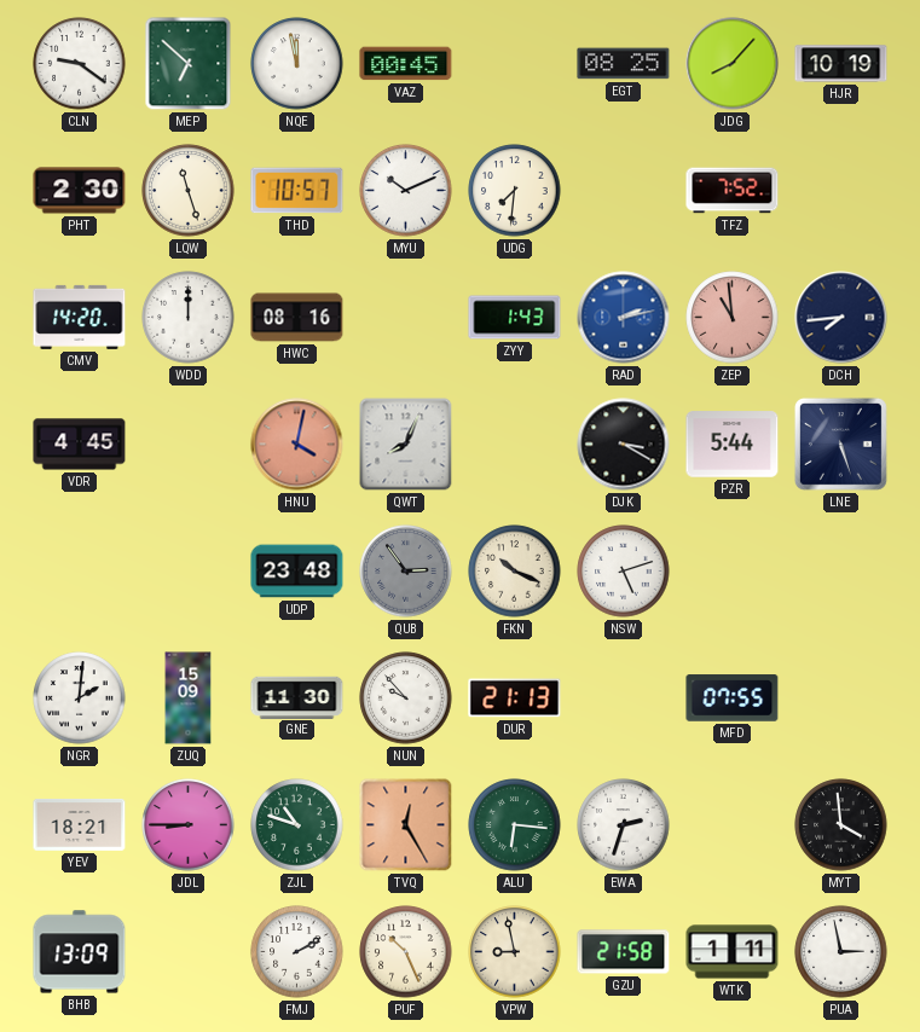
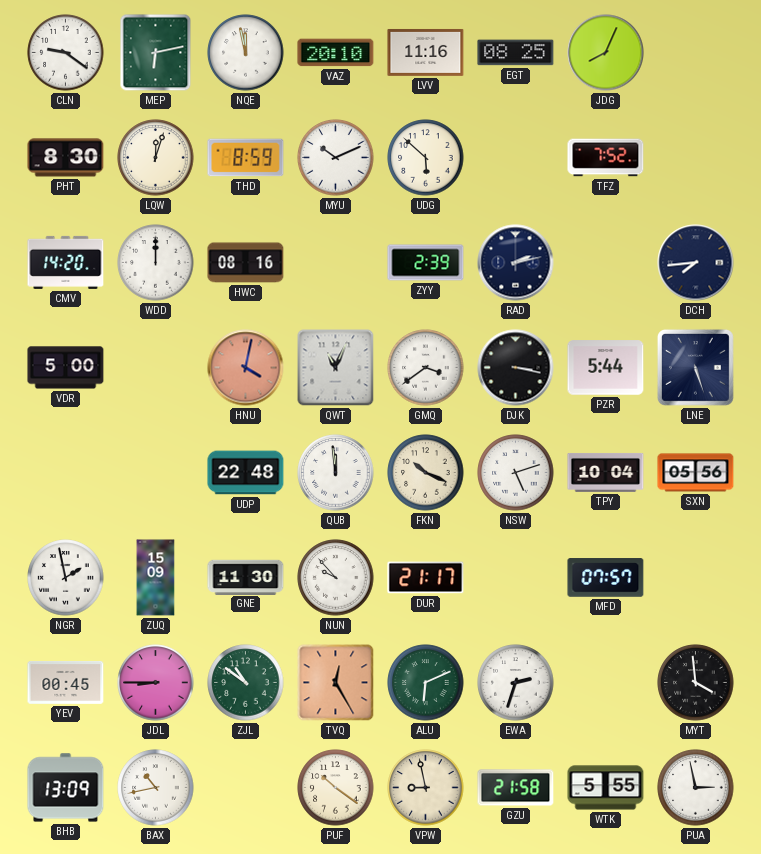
MEP: 6:52 -> 6:13
VAZ: 00:45 -> 20:10
LVV: none -> 11:16
JDG: 8:07 -> 8:04
HJR: 10:19 -> none
PHT: 2:30 -> 8:30
LQW: 11:27 -> 12:03
THD: 10:57 -> 8:59
UDG: 7:31 -> 5:52
ZYY: 1:43 -> 2:39
RAD dial: blue -> navy
ZEP: 10:59 -> none
VDR: 4:45 -> 5:00
QWT: 8:04 -> 11:04
GMQ: none -> 3:39
DJK: 3:20 -> 3:17
UDP: 23:48 -> 22:48
QUB: 2:54 -> 11:59
QUB dial: grey -> white
TPY: none -> 10:04
SXN: none -> 05:56
NGR: 2:01 -> 1:58
DUR: 21:13 -> 21:17
MFD: 07:55 -> 07:57
YEV: 18:21 -> 00:45
ZJL: 10:48 -> 10:51
ALU: 6:16 -> 6:11
BAX: none -> 10:43
FMJ: 2:10 -> none
PUF: 10:26 -> 10:21
WTK: 1:11 -> 5:55
